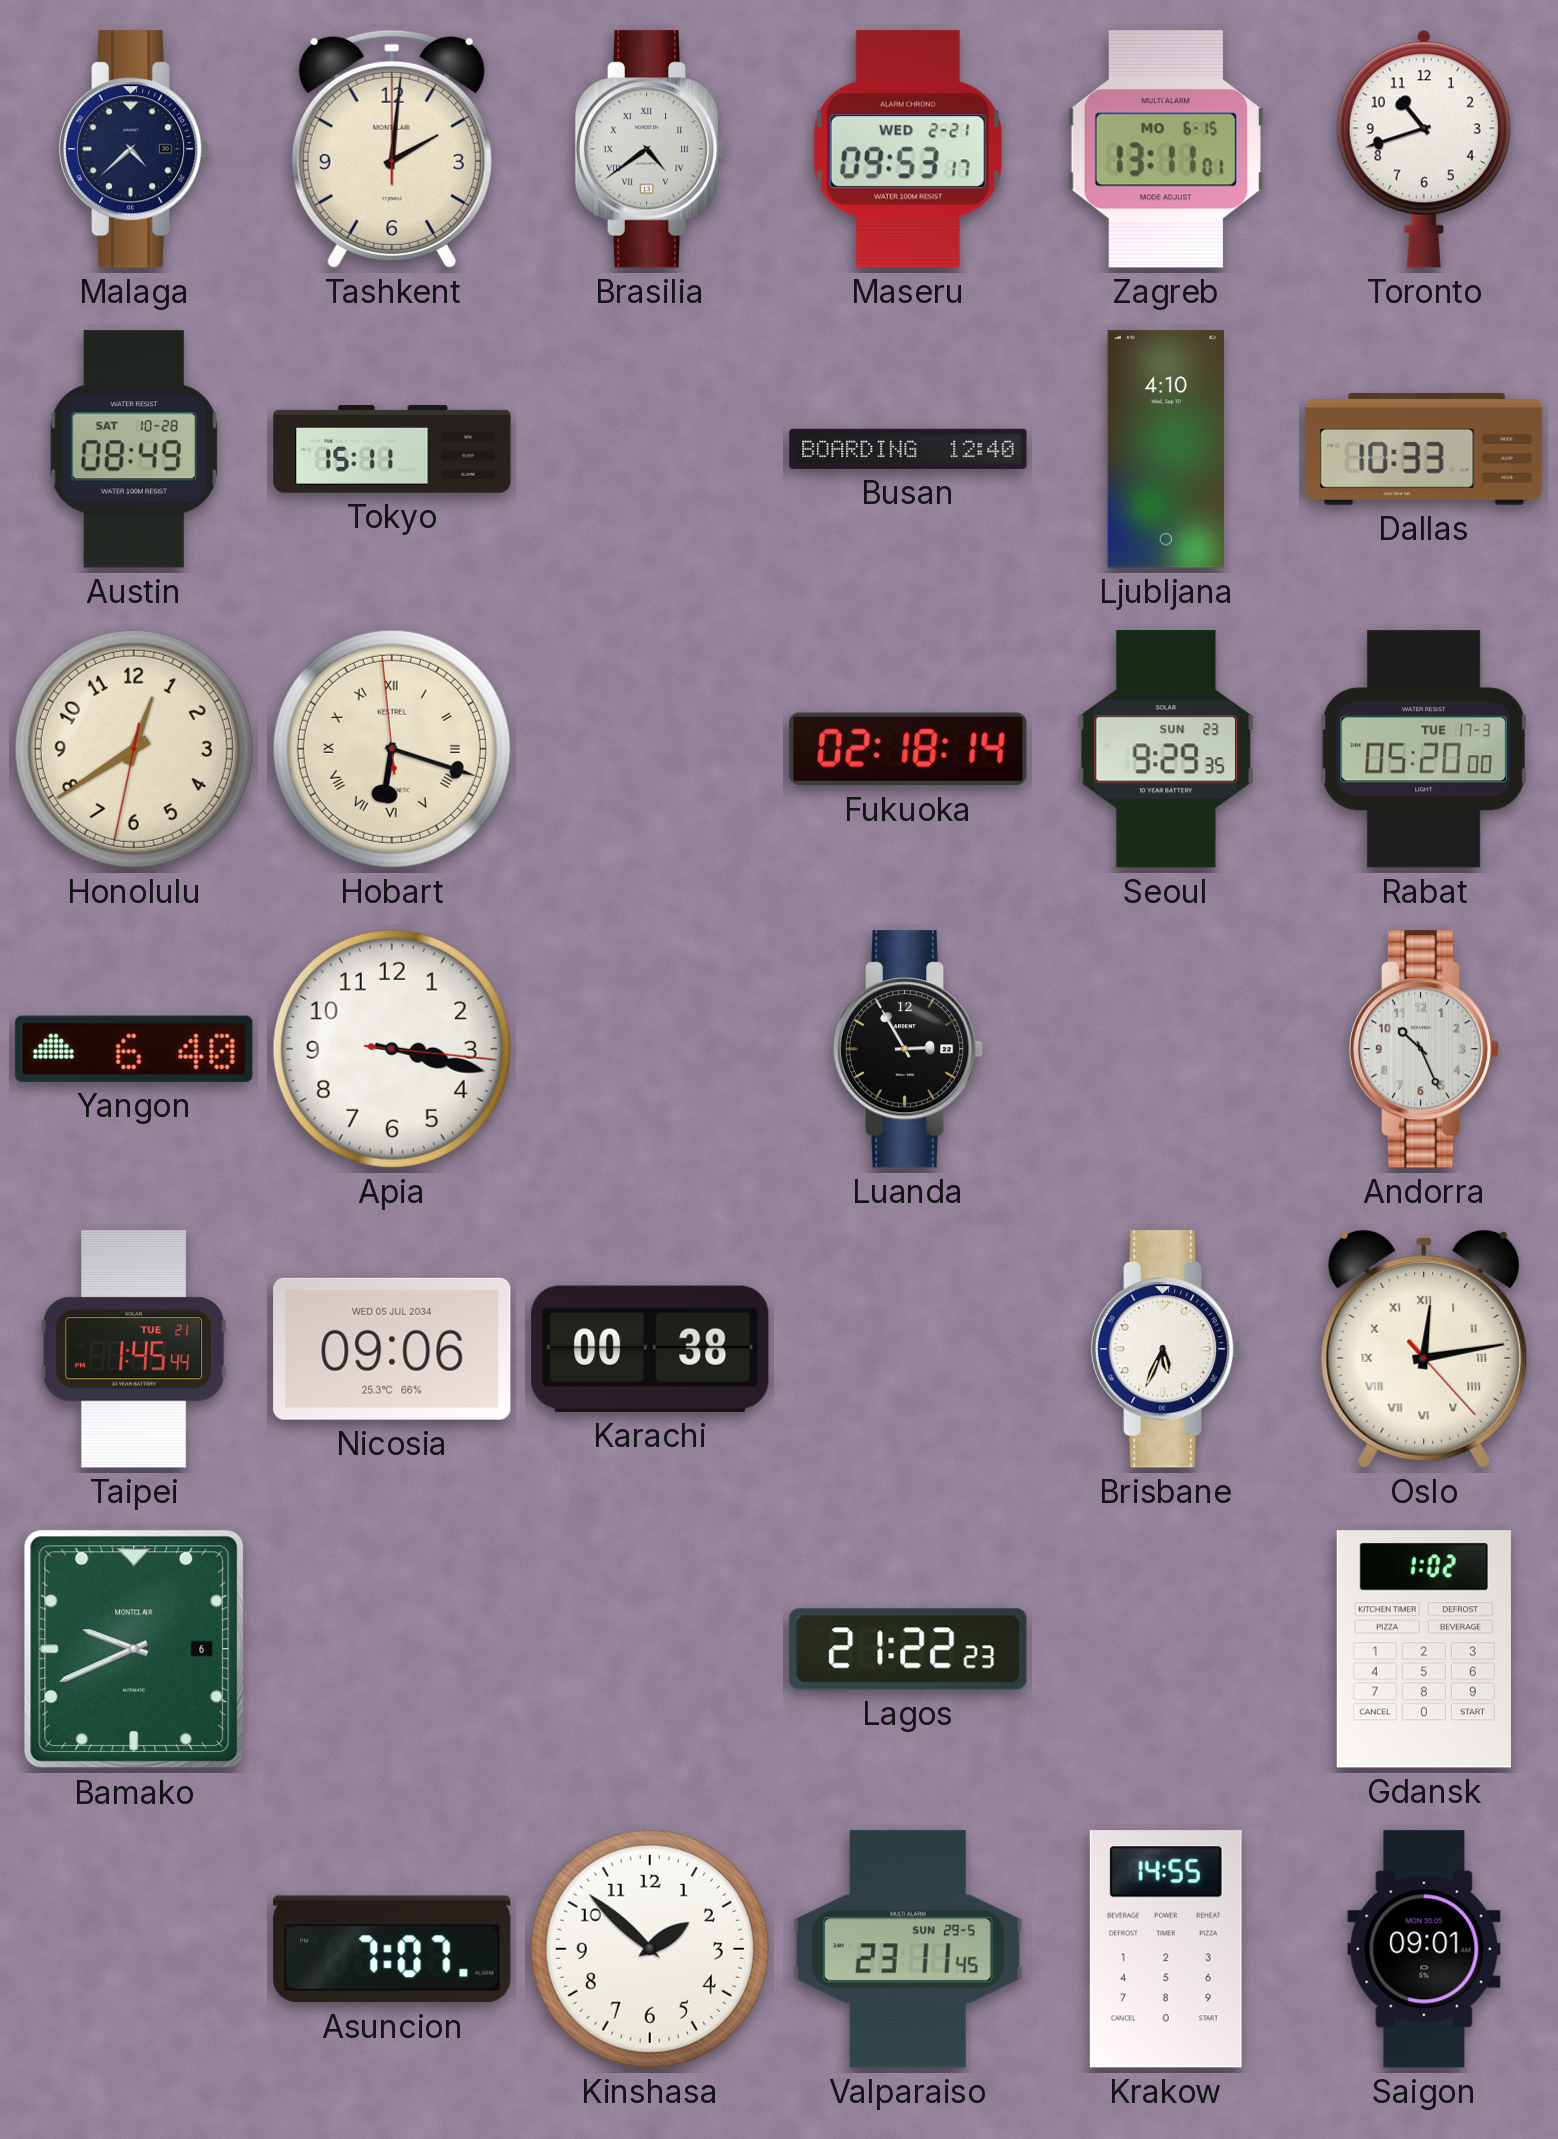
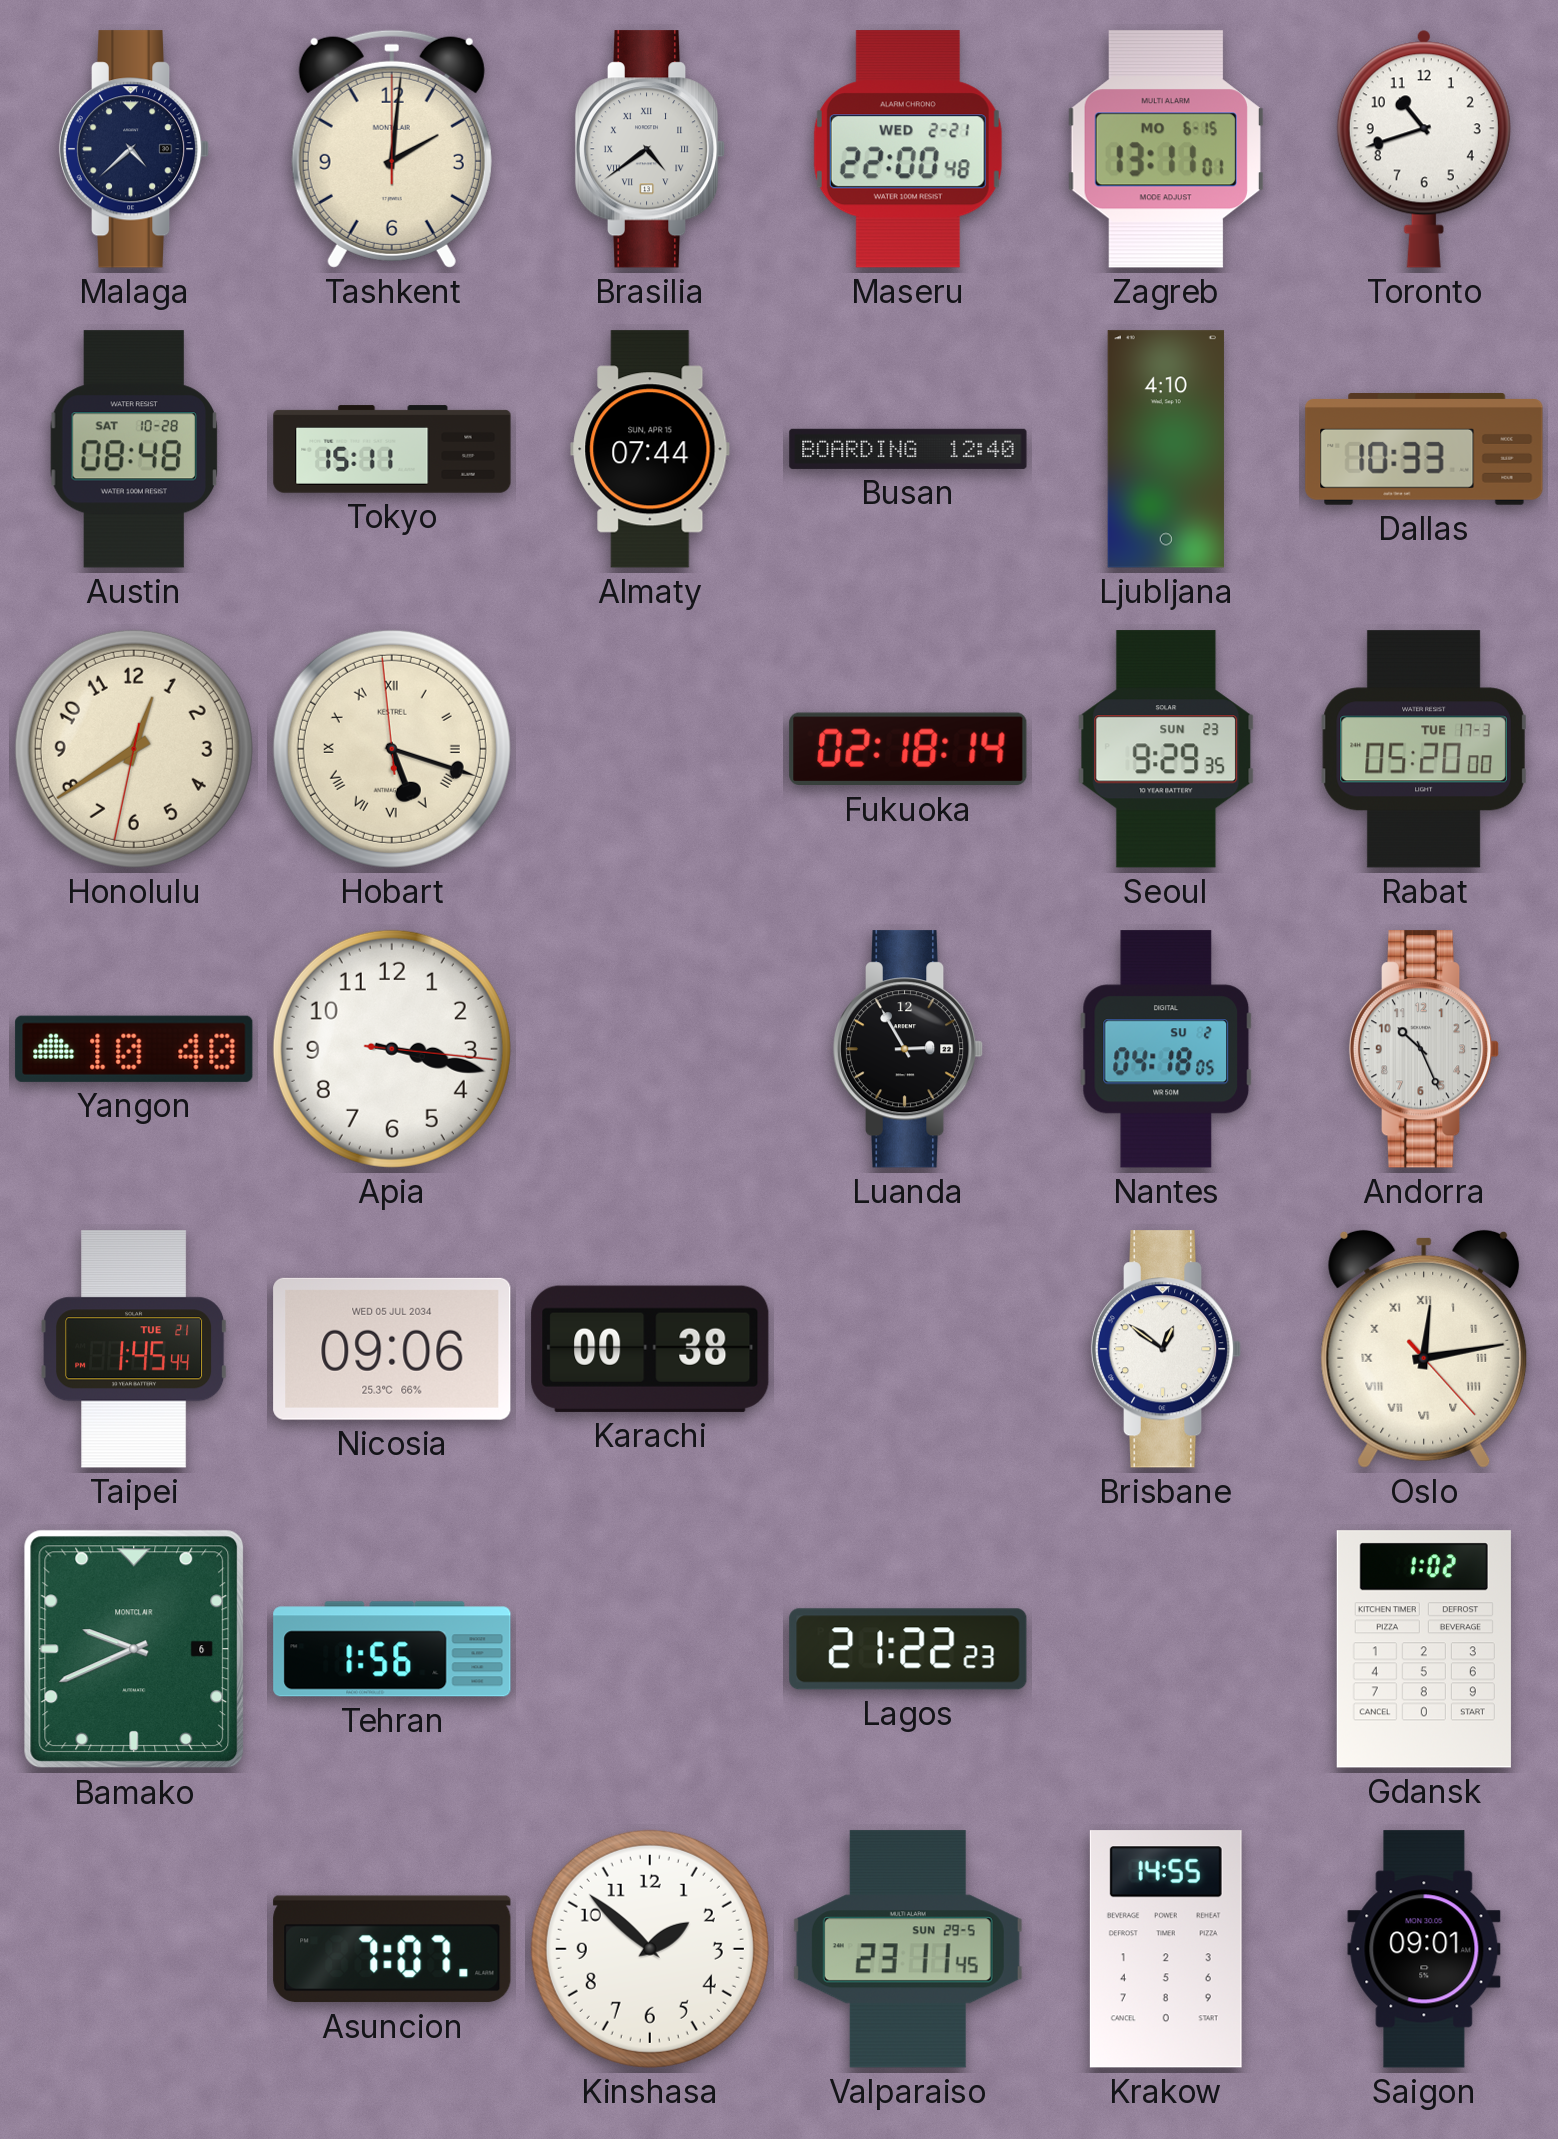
Maseru: 09:53 -> 22:00
Austin: 08:49 -> 08:48
Almaty: none -> 07:44
Hobart: 6:17 -> 5:17
Yangon: 6:40 -> 10:40
Nantes: none -> 04:18
Brisbane: 5:34 -> 12:51
Tehran: none -> 1:56
